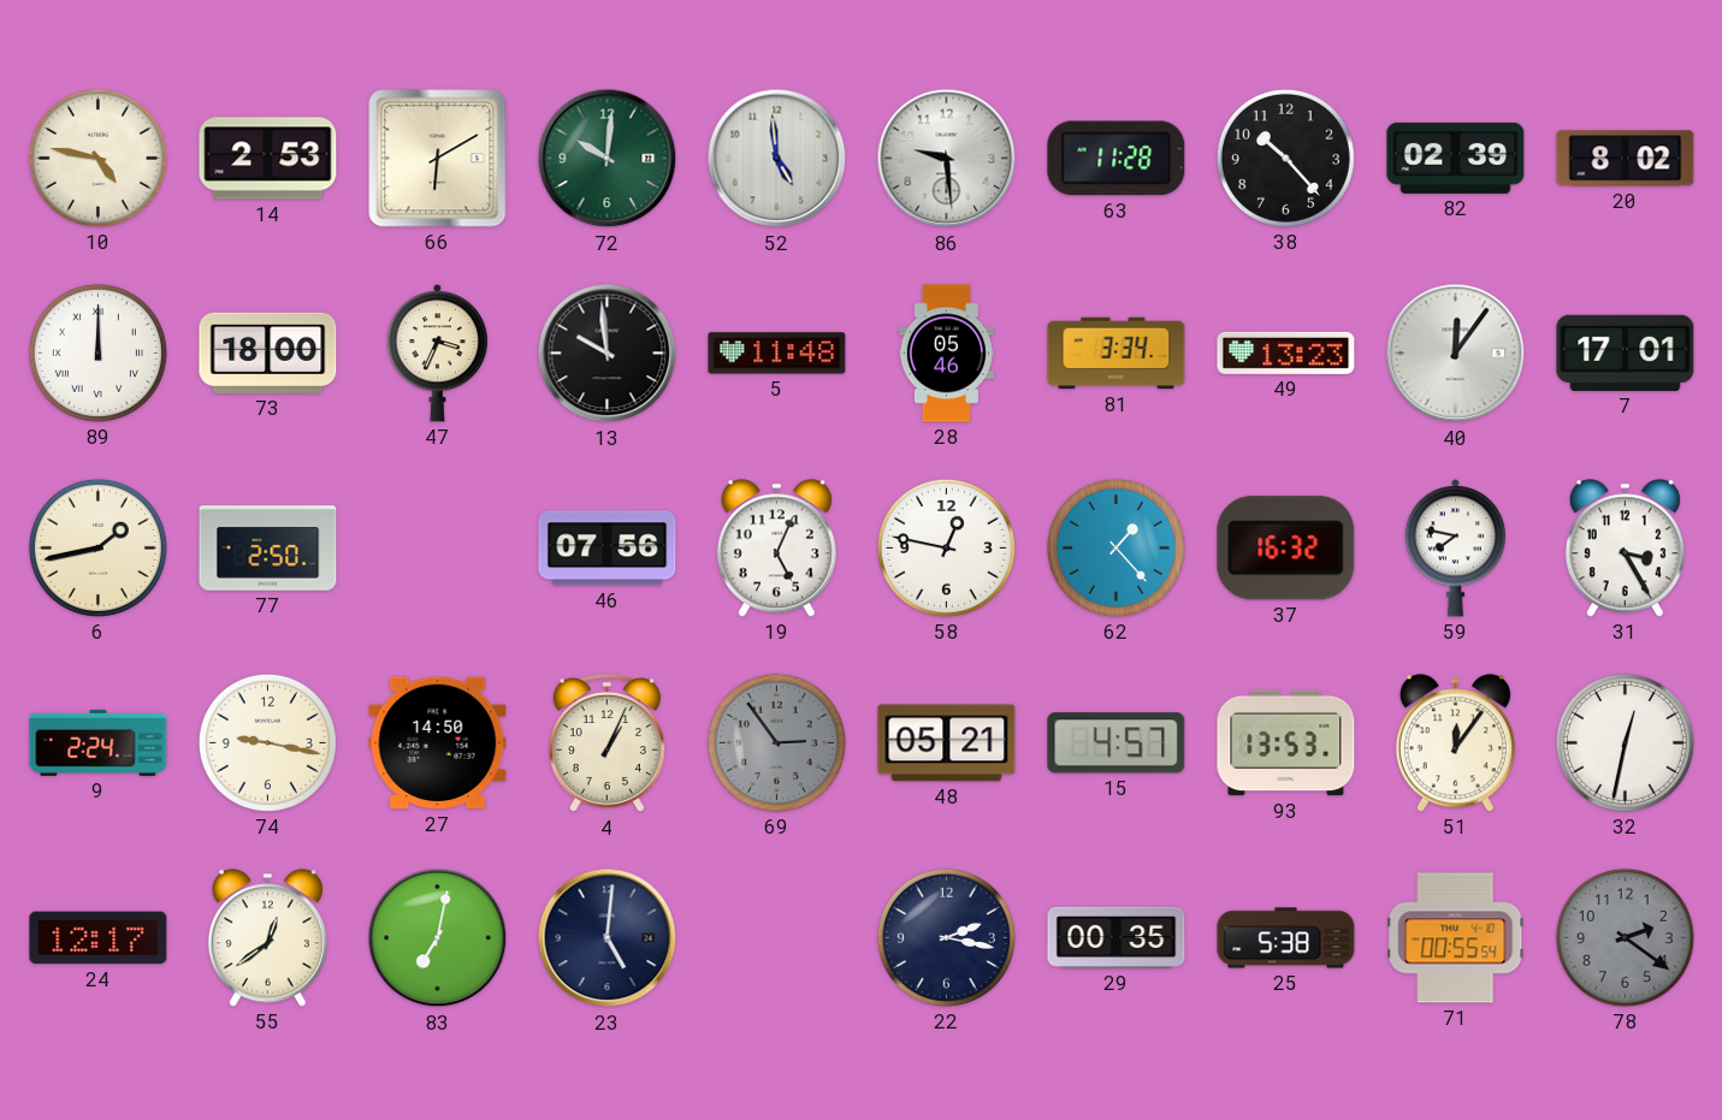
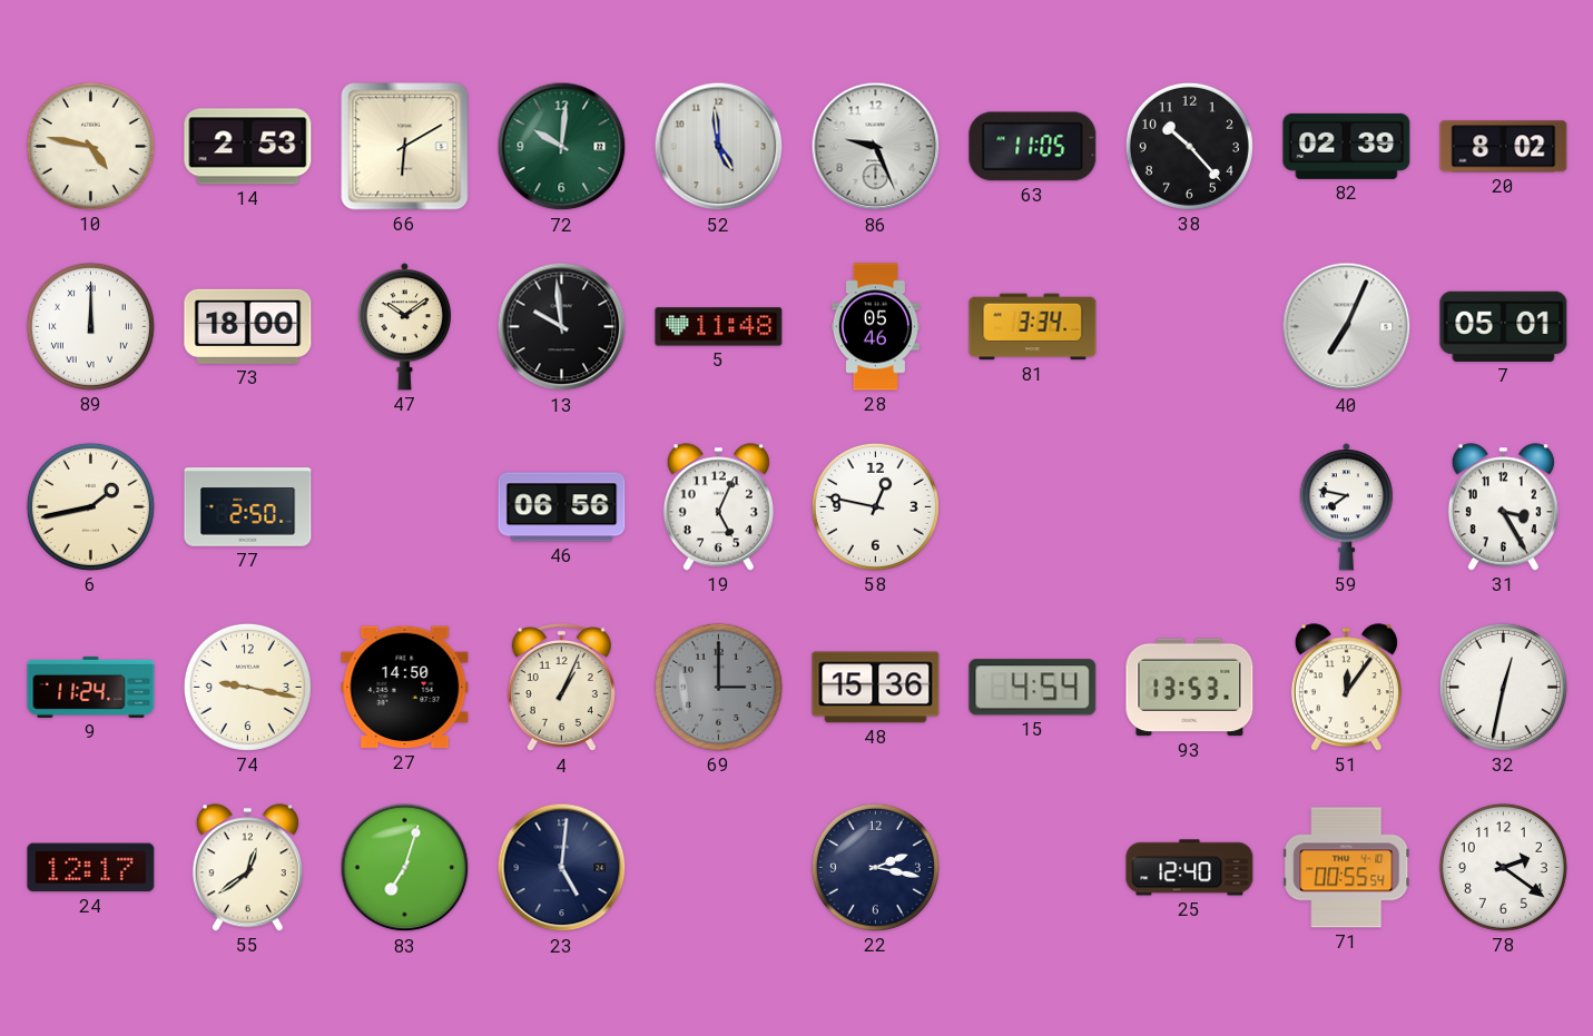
86: 9:29 -> 9:26
63: 11:28 -> 11:05
47: 3:34 -> 10:09
49: 13:23 -> none
40: 12:06 -> 7:04
7: 17:01 -> 05:01
46: 07:56 -> 06:56
62: 1:23 -> none
37: 16:32 -> none
9: 2:24 -> 11:24
69: 2:54 -> 3:00
48: 05:21 -> 15:36
15: 4:57 -> 4:54
83: 7:02 -> 7:03
29: 00:35 -> none
25: 5:38 -> 12:40
78 dial: grey -> white
